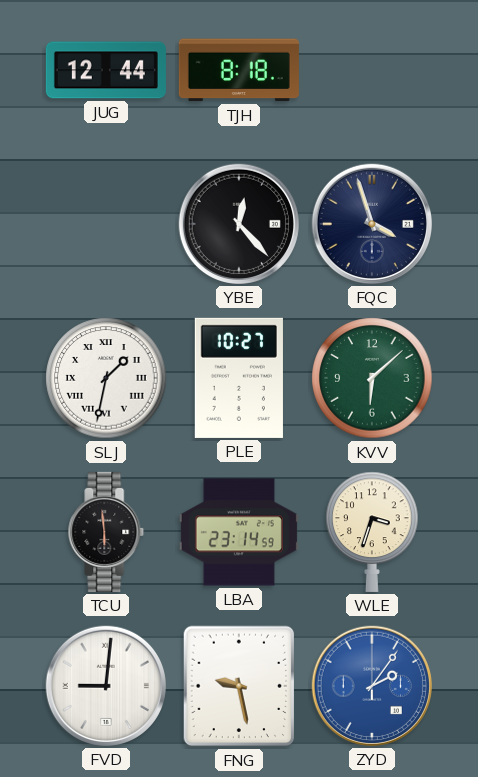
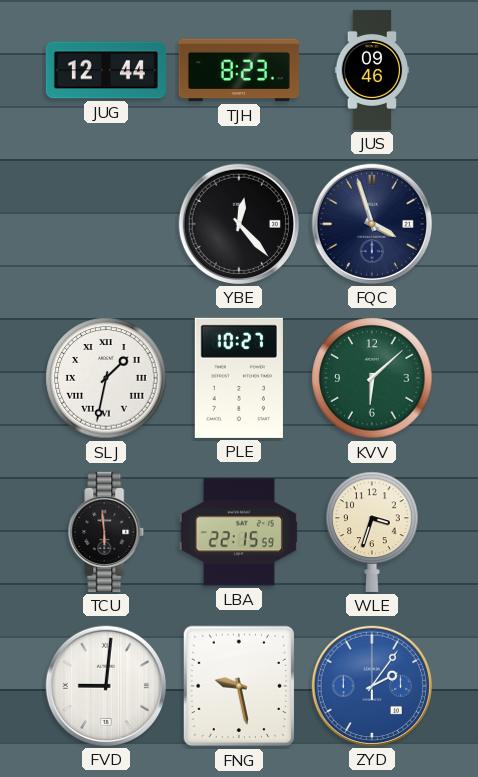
TJH: 8:18 -> 8:23
JUS: none -> 09:46
LBA: 23:14 -> 22:15
